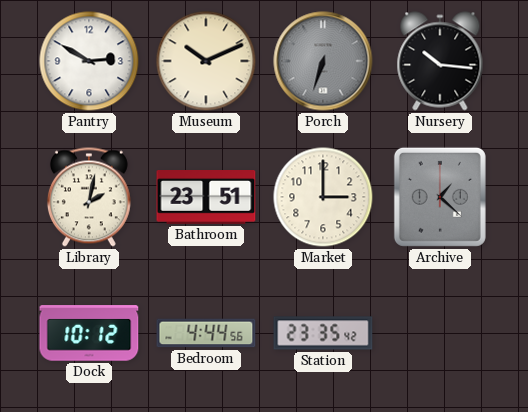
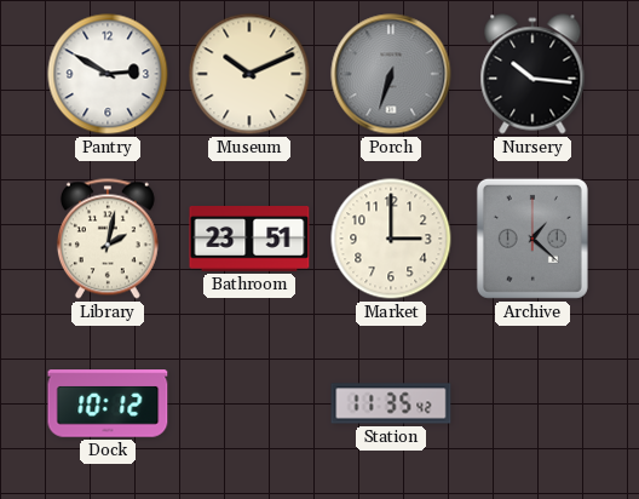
Bedroom: 4:44 -> none
Station: 23:35 -> 11:35
